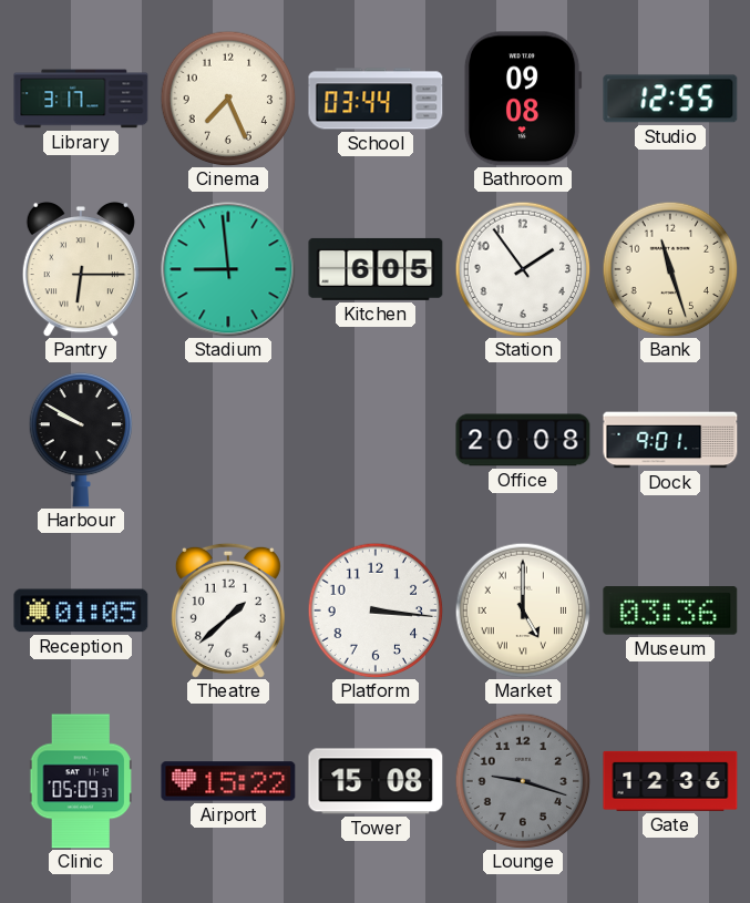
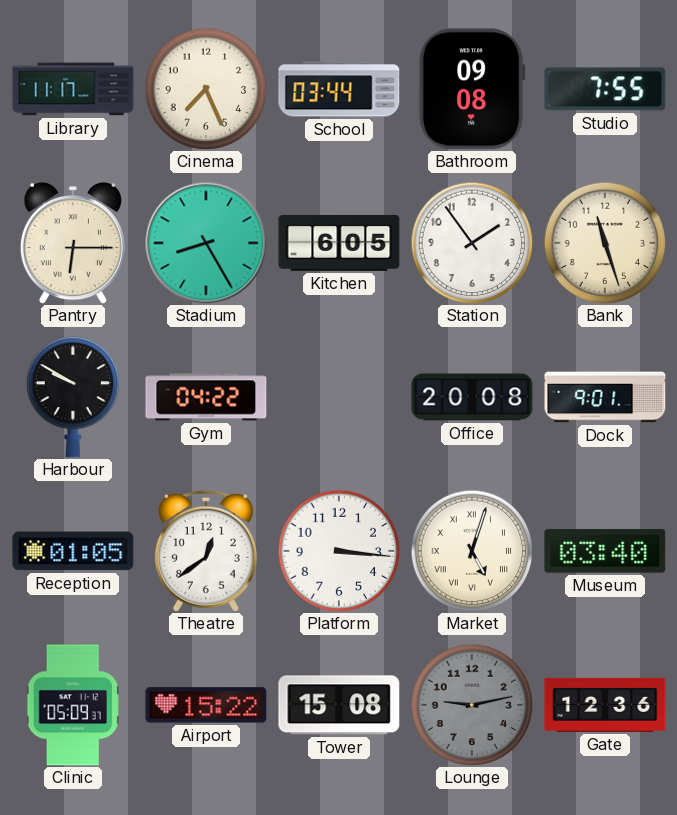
Library: 3:17 -> 11:17
Studio: 12:55 -> 7:55
Stadium: 8:59 -> 8:25
Gym: none -> 04:22
Theatre: 1:38 -> 12:39
Market: 5:00 -> 5:03
Museum: 03:36 -> 03:40
Lounge: 9:18 -> 9:13
